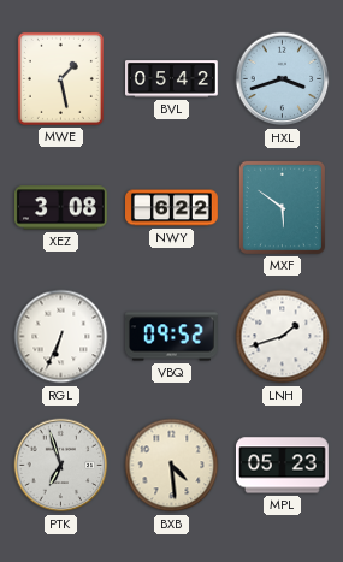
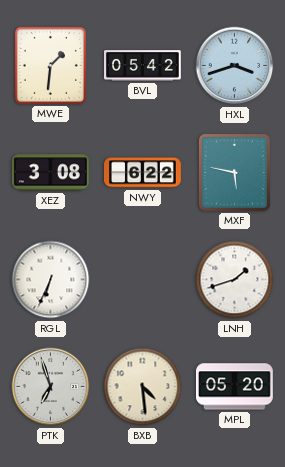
MWE: 1:28 -> 1:31
MXF: 5:51 -> 5:47
VBQ: 09:52 -> none
MPL: 05:23 -> 05:20
